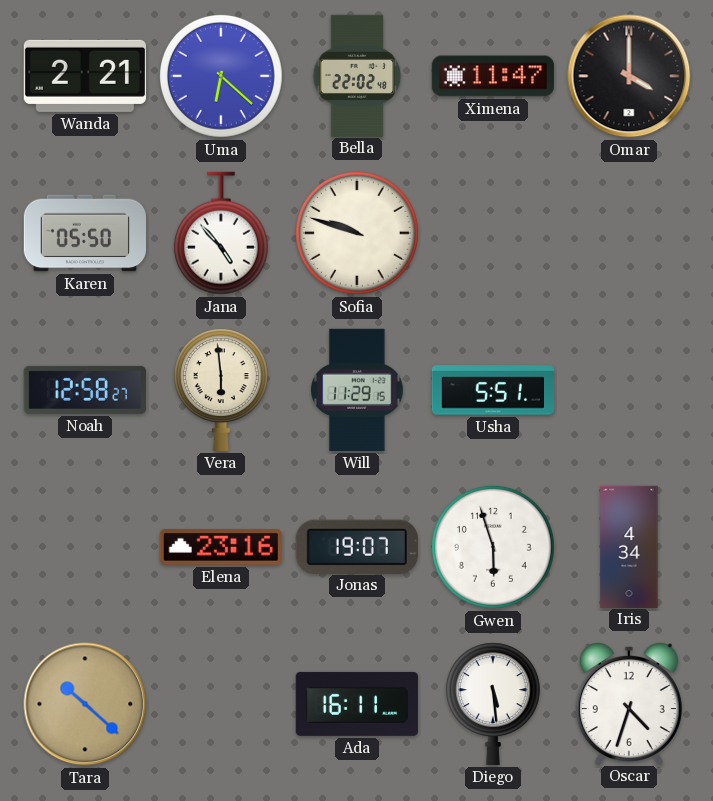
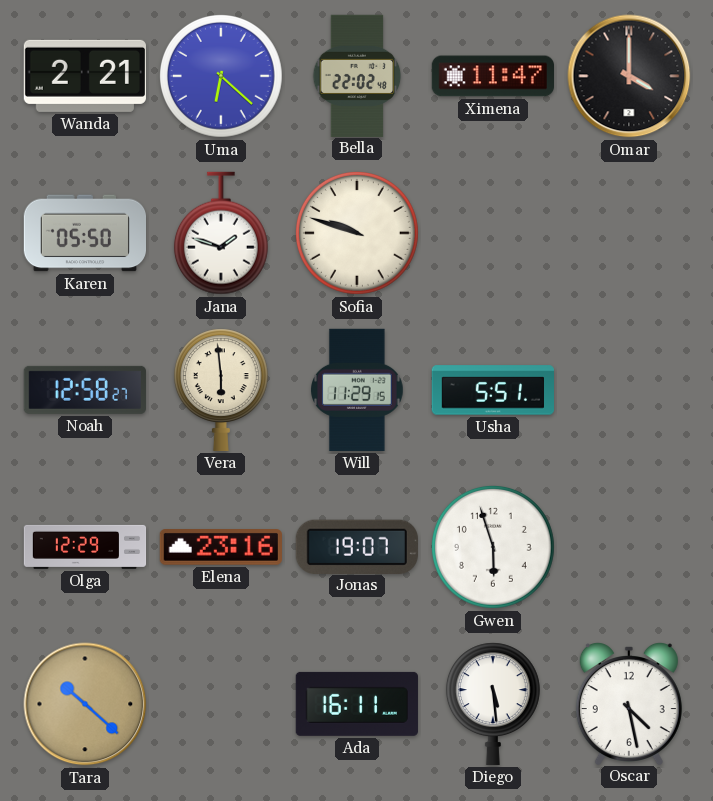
Jana: 4:53 -> 1:48
Olga: none -> 12:29
Iris: 4:34 -> none
Oscar: 4:33 -> 4:28
